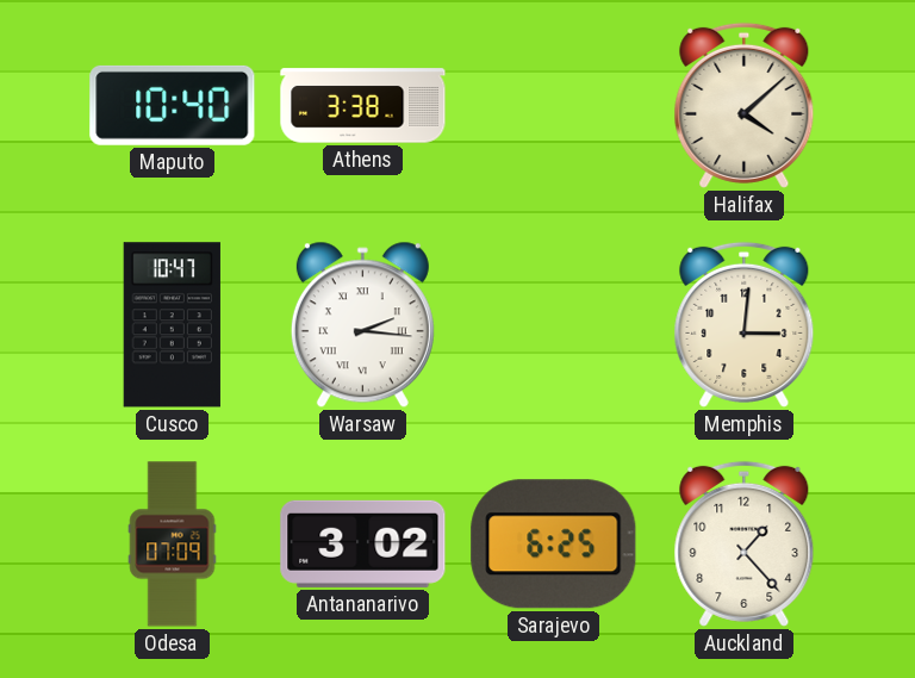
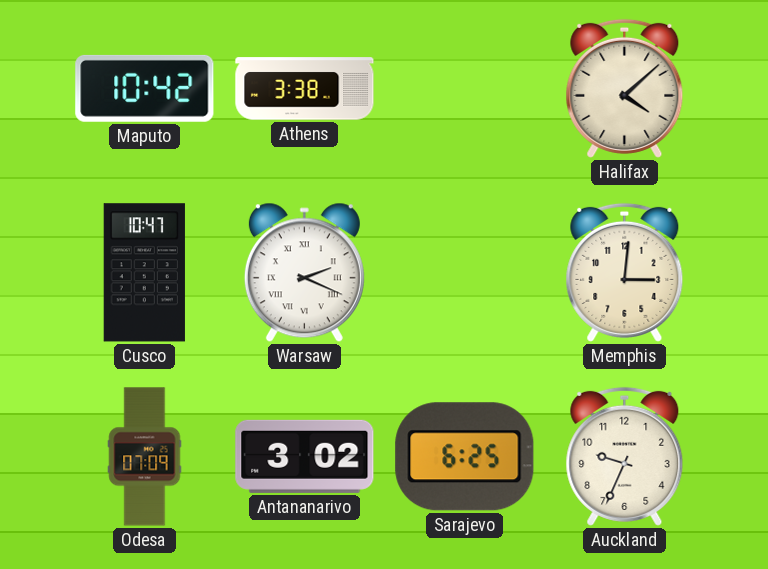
Maputo: 10:40 -> 10:42
Warsaw: 2:16 -> 2:19
Auckland: 1:23 -> 9:34
